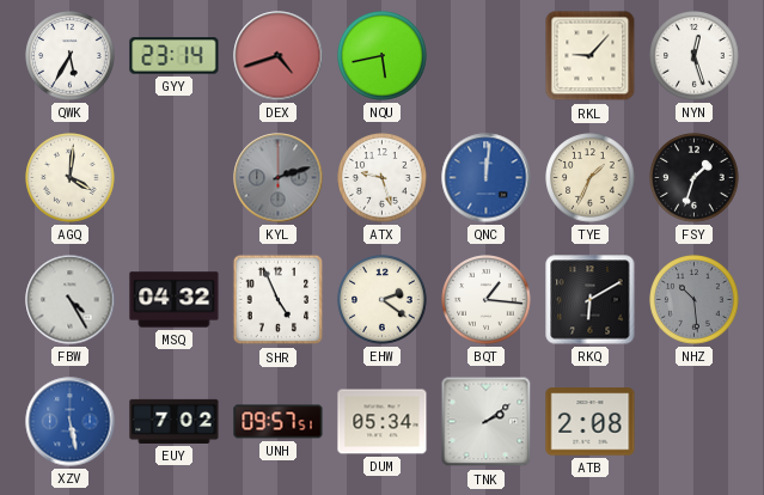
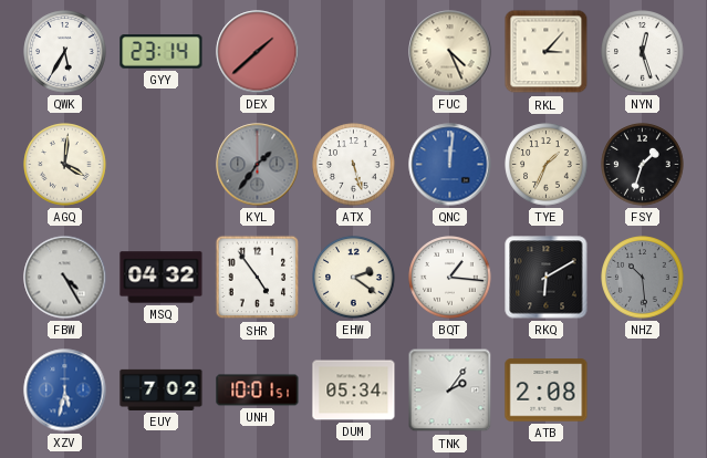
DEX: 4:42 -> 1:38
NQU: 5:43 -> none
FUC: none -> 4:26
RKL: 9:07 -> 3:07
KYL: 2:12 -> 1:36
ATX: 9:27 -> 5:27
SHR: 4:56 -> 4:54
XZV: 5:28 -> 5:32
UNH: 09:57 -> 10:01
TNK: 2:09 -> 2:06
